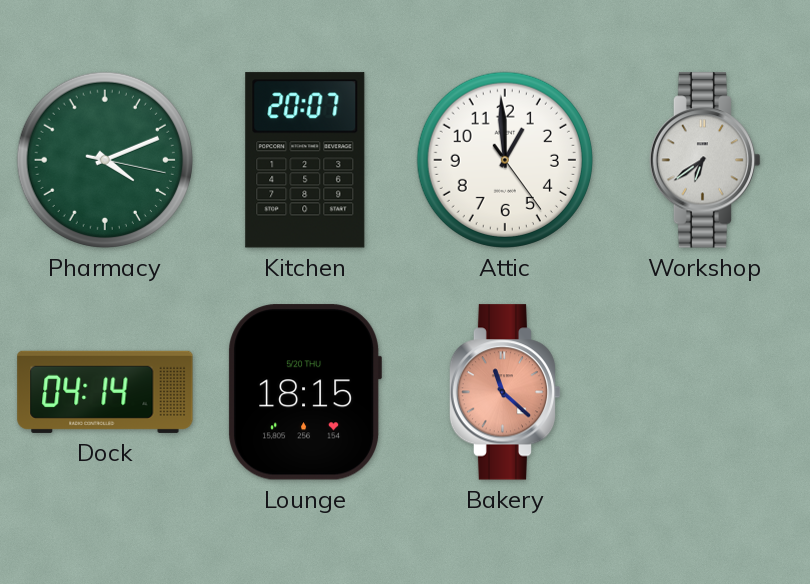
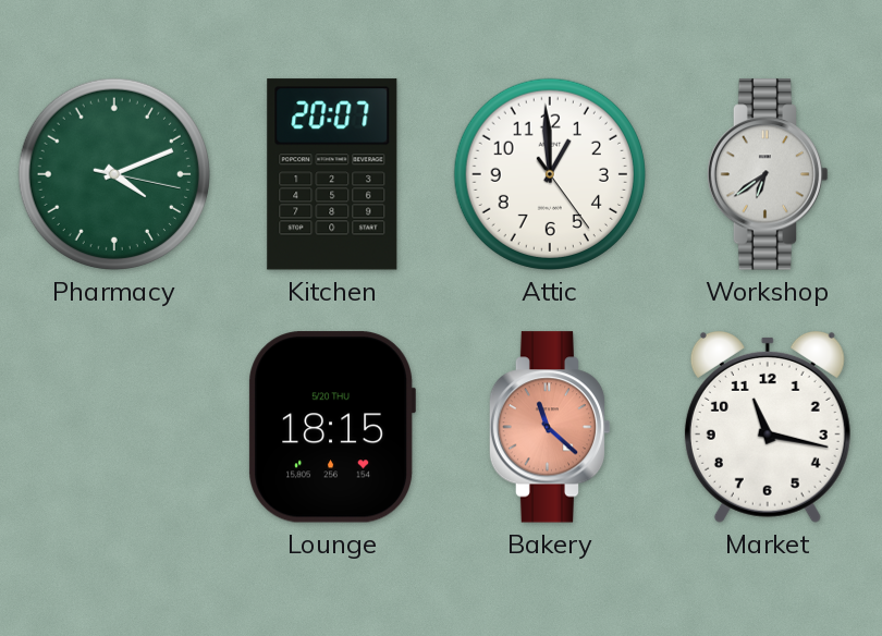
Dock: 04:14 -> none
Market: none -> 11:17
